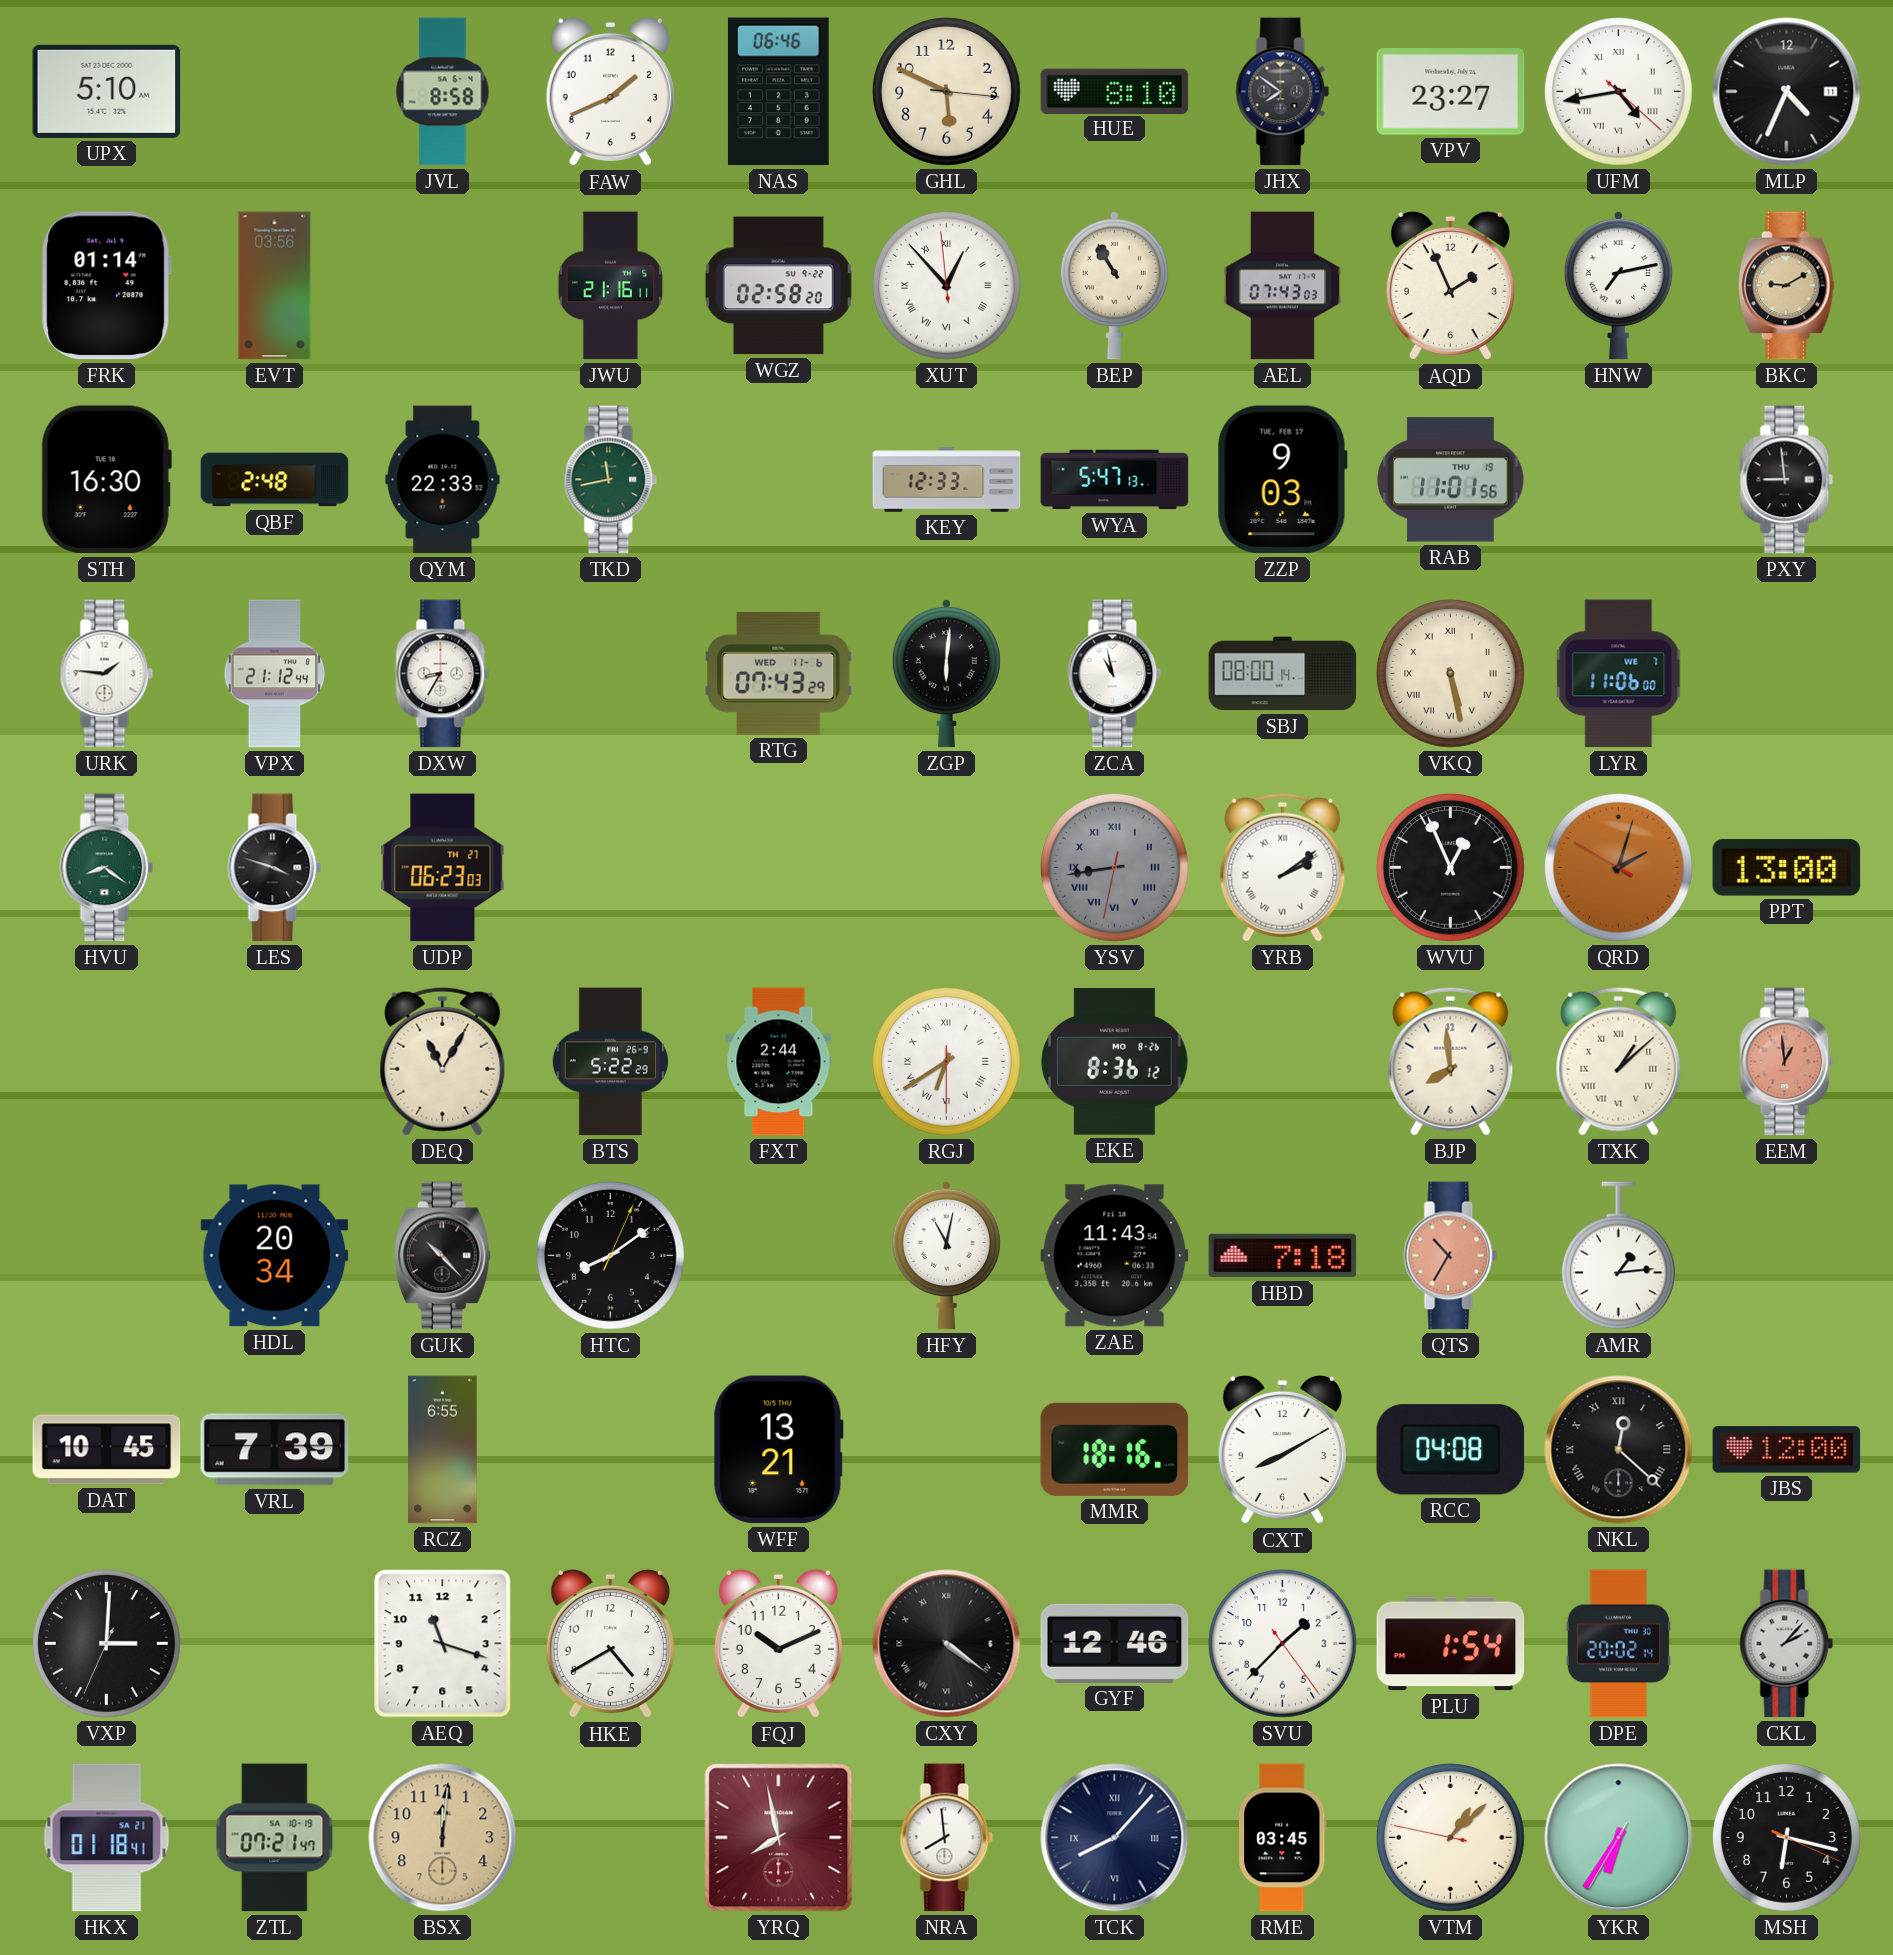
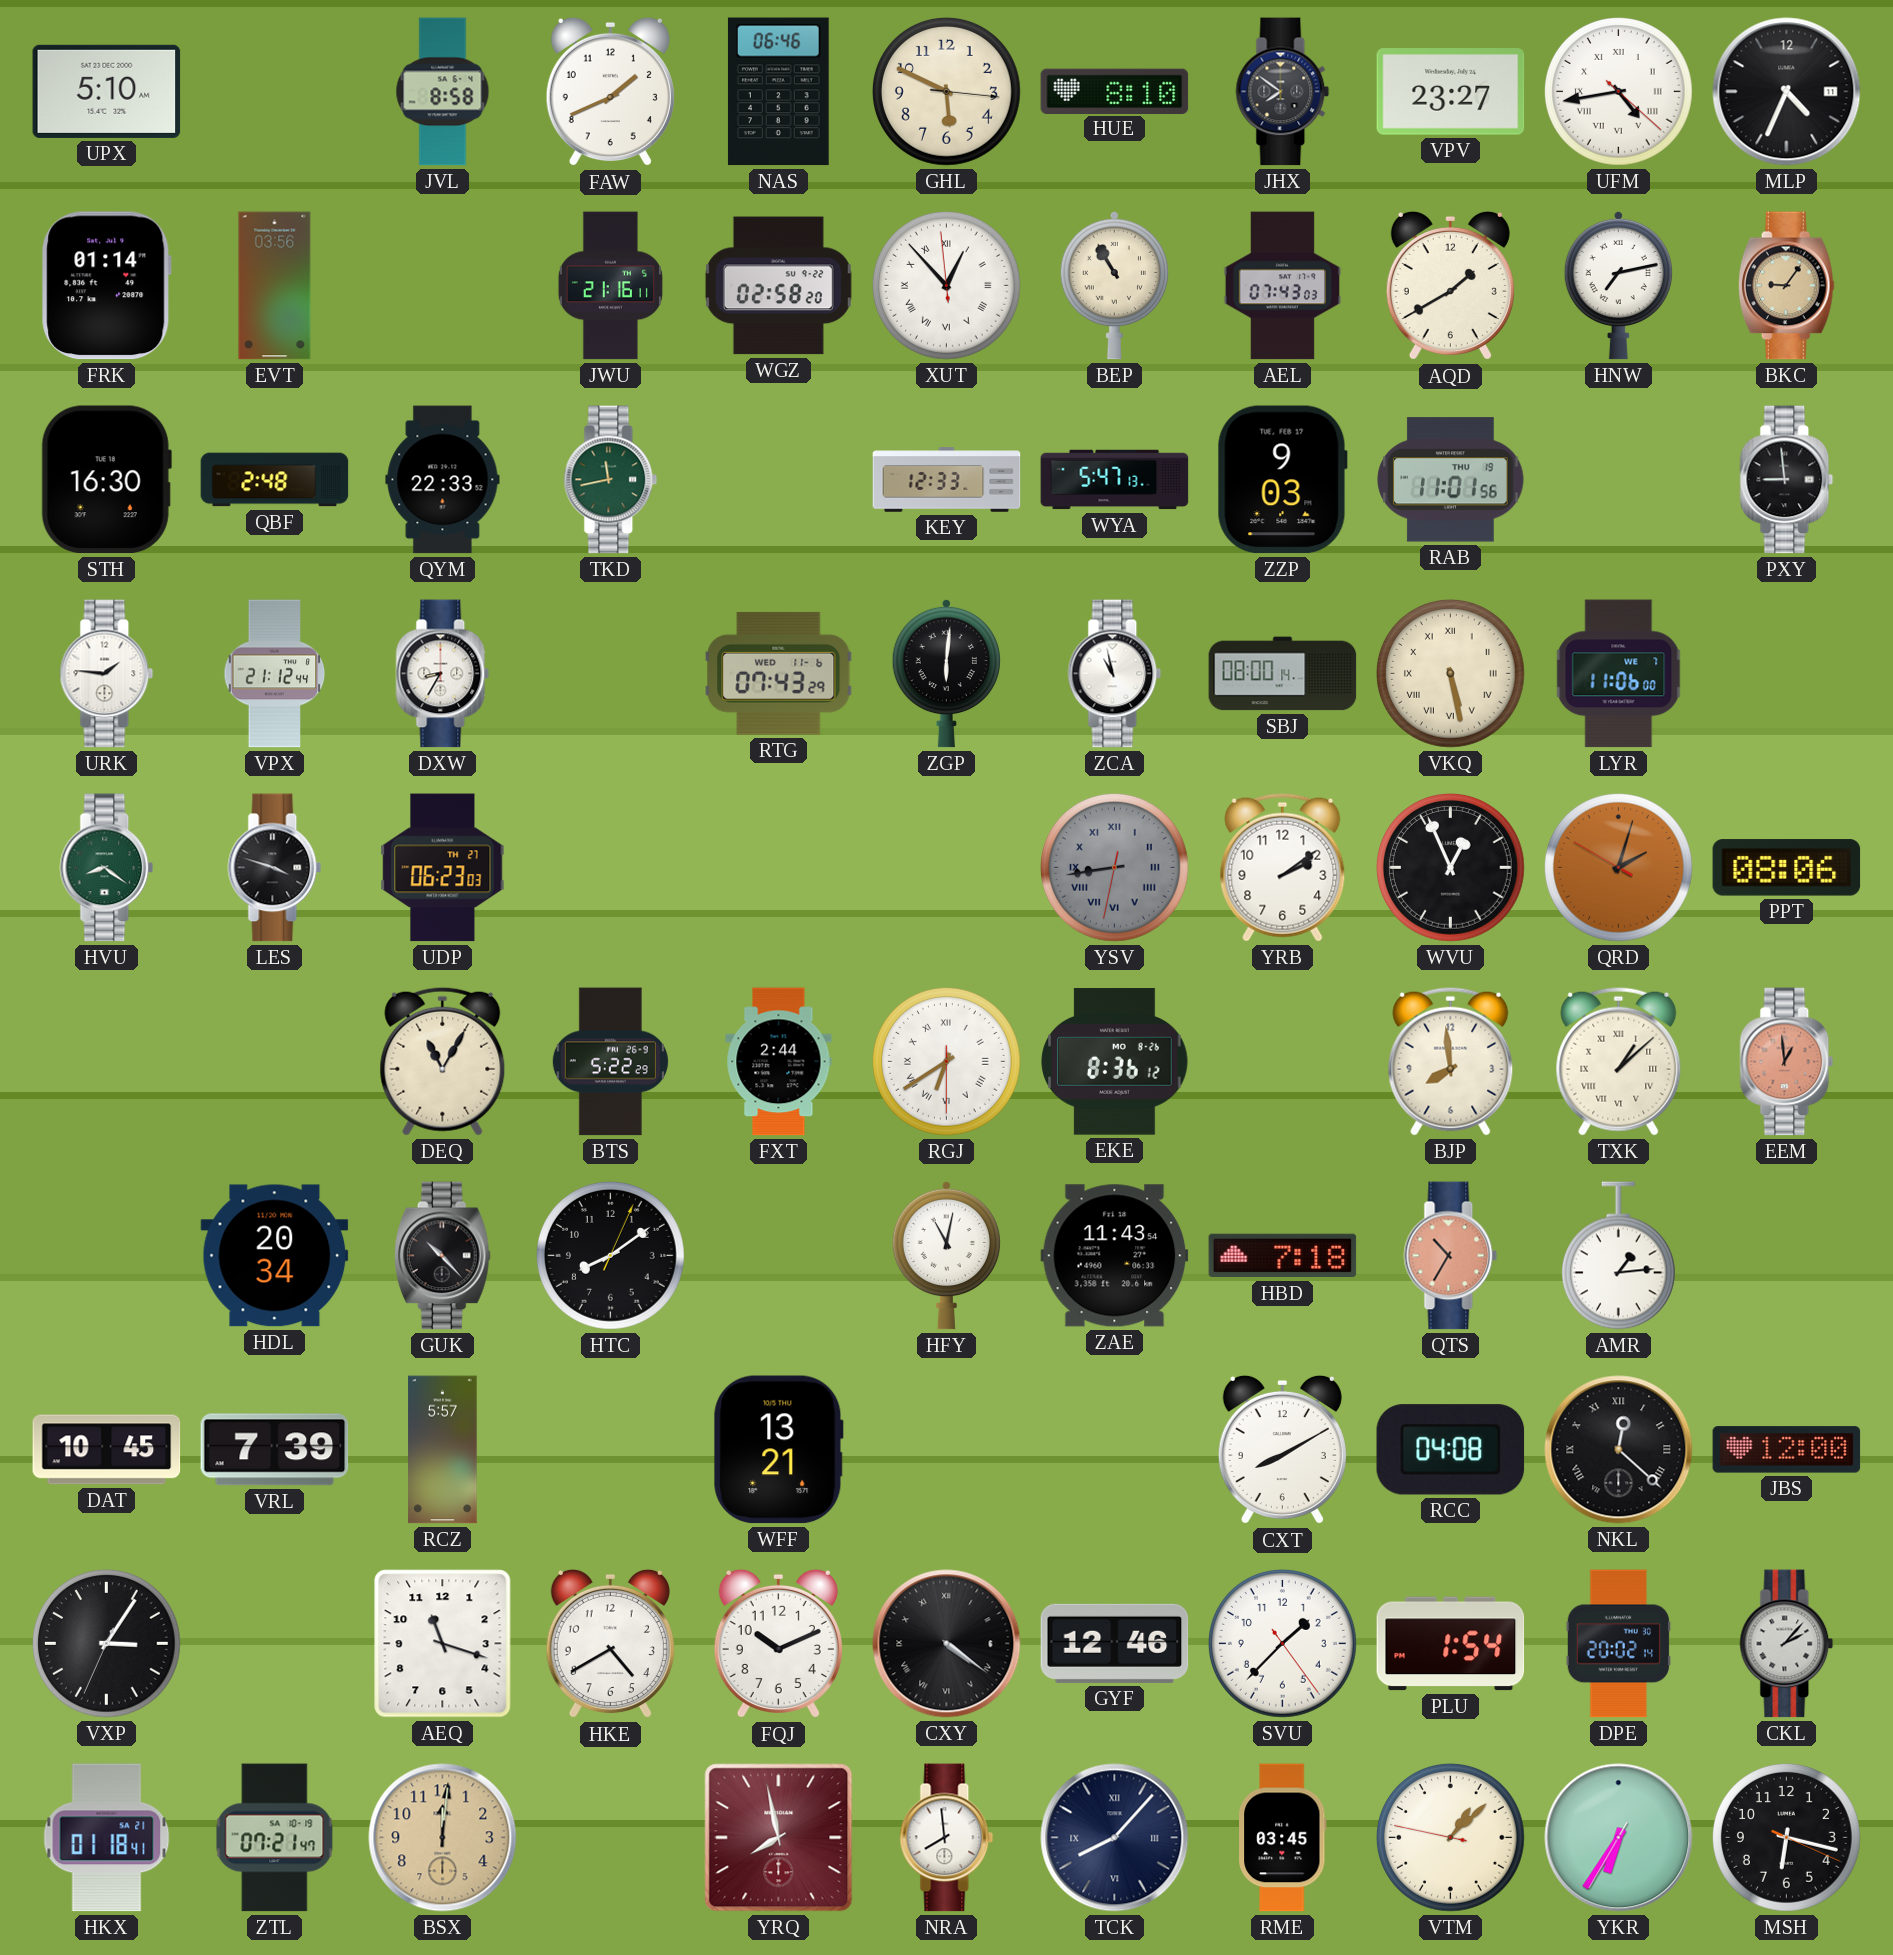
AQD: 1:56 -> 1:40
BKC: 9:10 -> 9:06
YRB numerals: Roman -> Arabic
PPT: 13:00 -> 08:06
RCZ: 6:55 -> 5:57
MMR: 18:16 -> none
VXP: 3:00 -> 3:05
